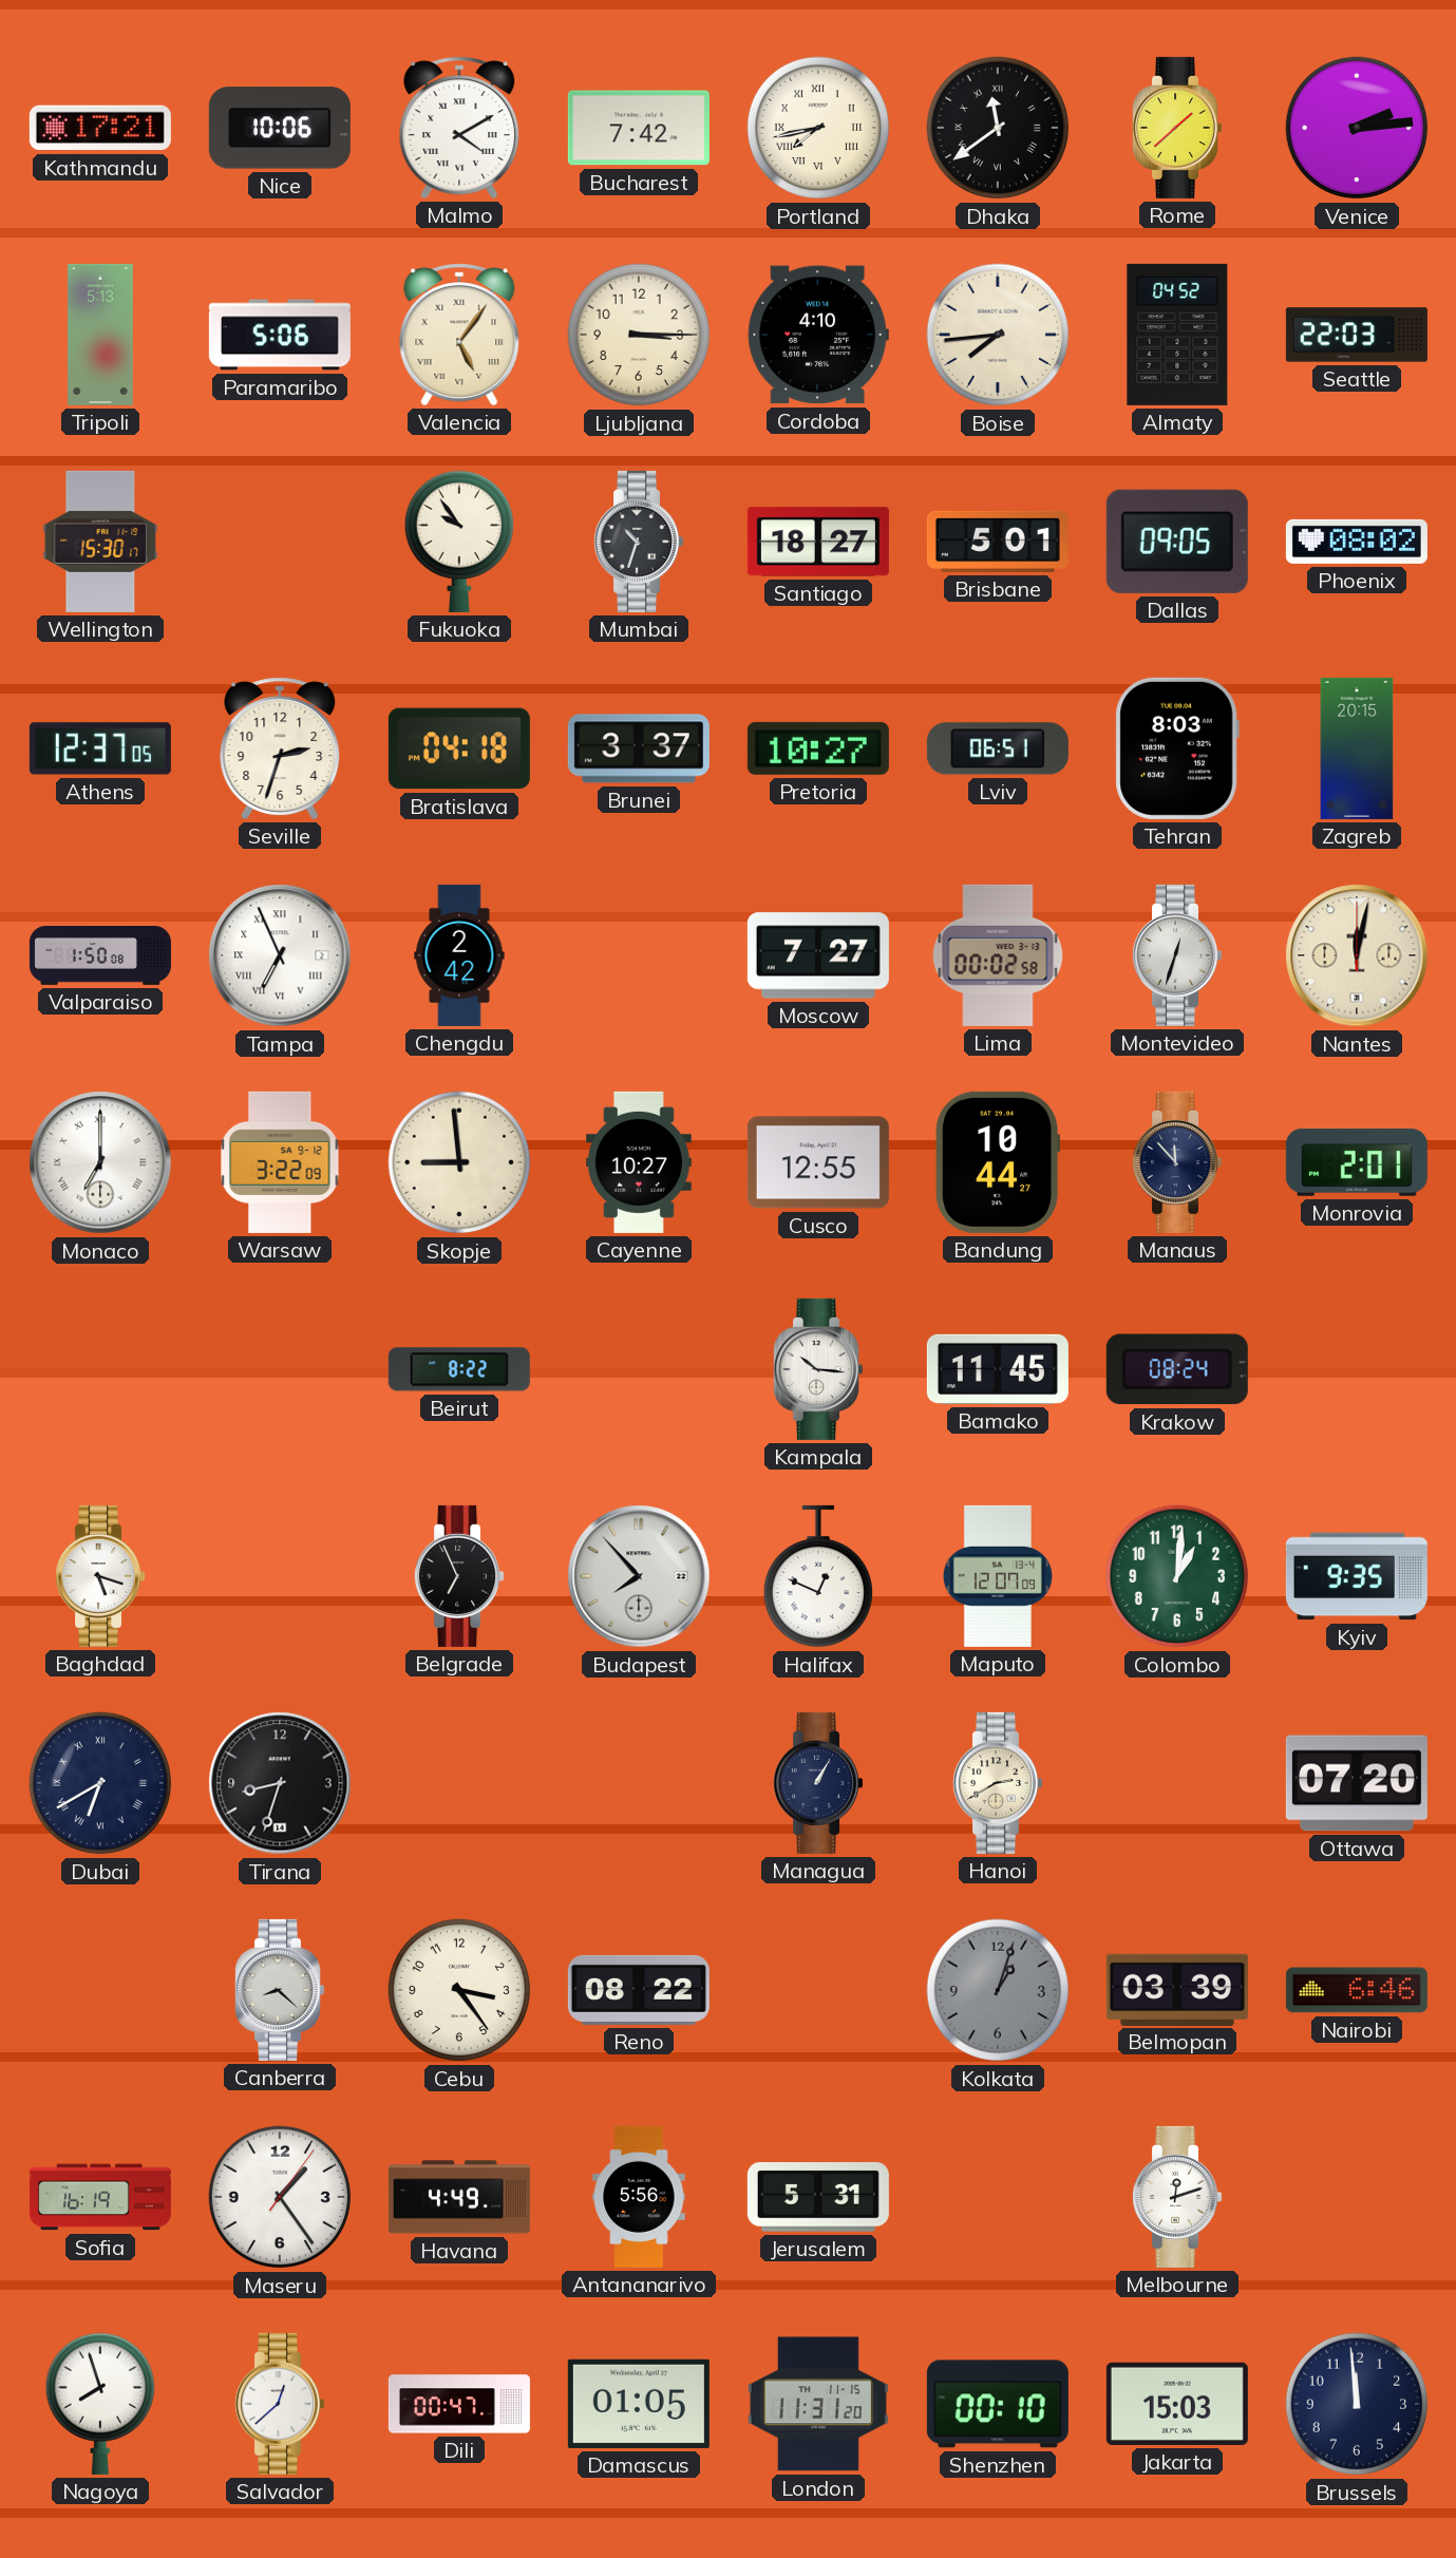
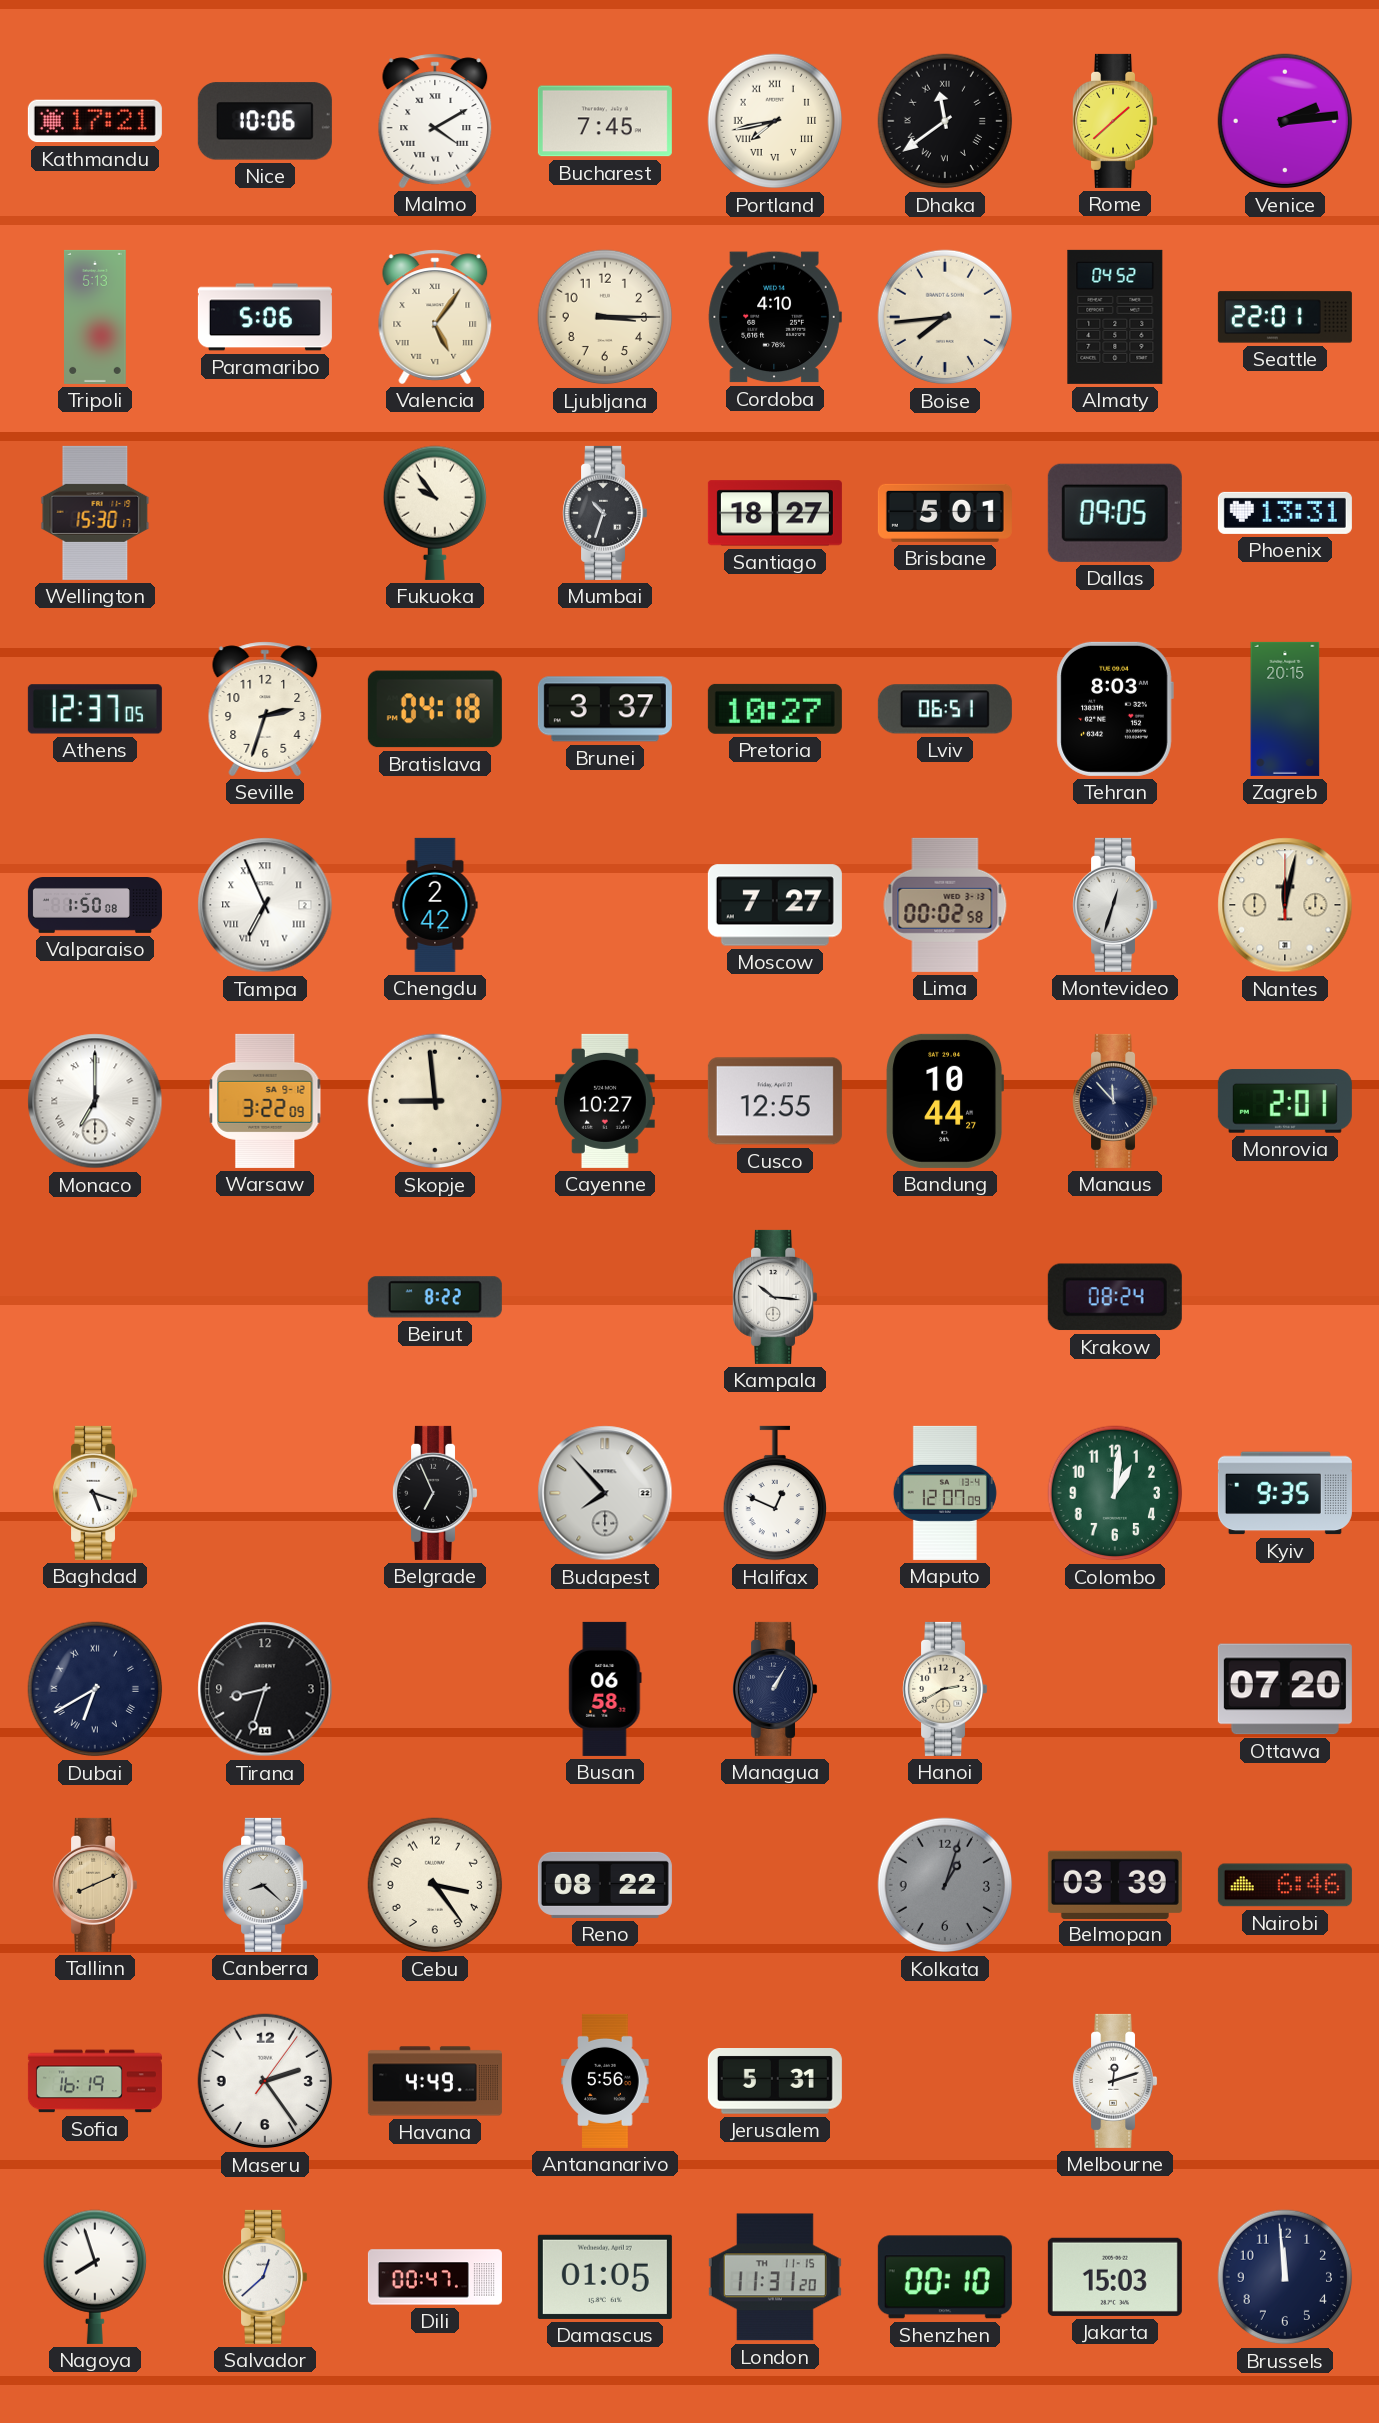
Bucharest: 7:42 -> 7:45
Seattle: 22:03 -> 22:01
Phoenix: 08:02 -> 13:31
Bamako: 11:45 -> none
Busan: none -> 06:58
Tallinn: none -> 8:11
Maseru: 1:24 -> 2:24
